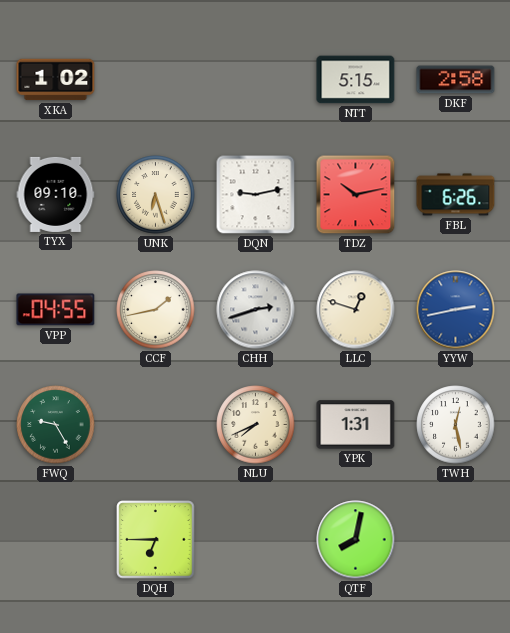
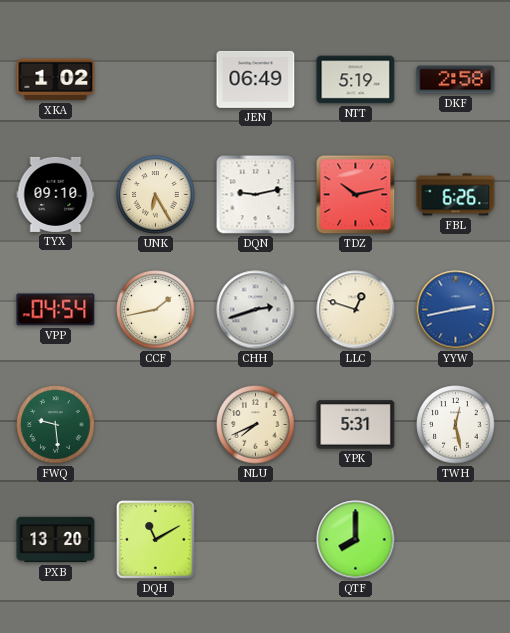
JEN: none -> 06:49
NTT: 5:15 -> 5:19
UNK: 6:27 -> 6:25
VPP: 04:55 -> 04:54
FWQ: 9:25 -> 9:29
YPK: 1:31 -> 5:31
PXB: none -> 13:20
DQH: 6:45 -> 11:10
QTF: 8:02 -> 8:00
